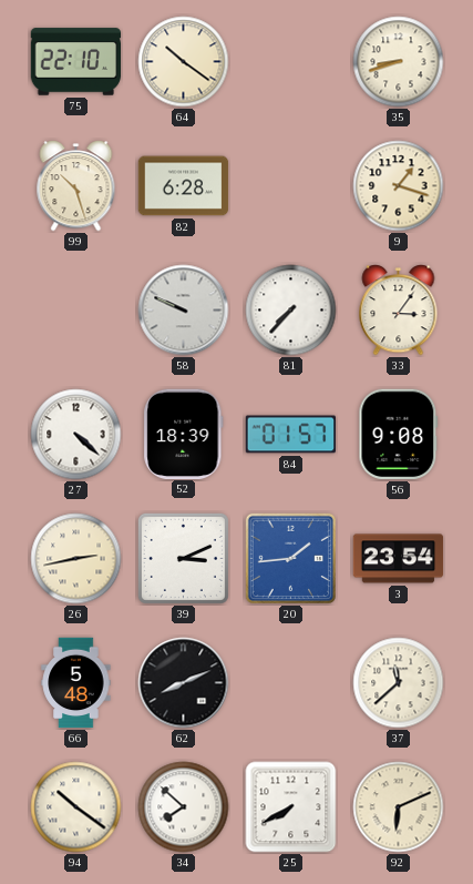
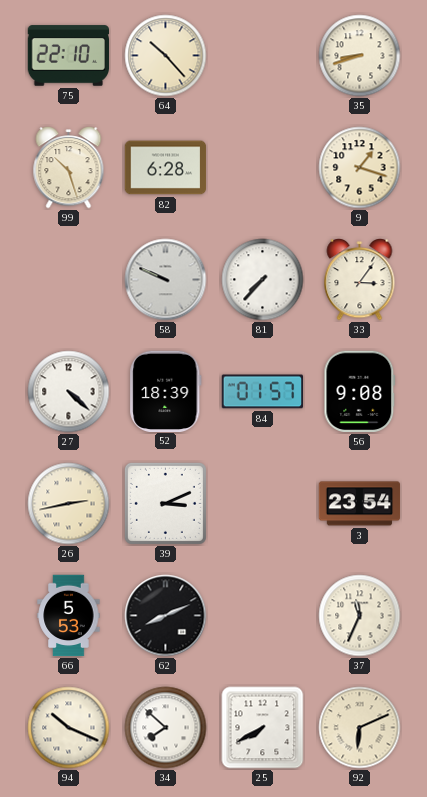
64: 10:21 -> 10:23
20: 1:44 -> none
66: 5:48 -> 5:53
37: 11:38 -> 11:34
94: 10:21 -> 10:19
